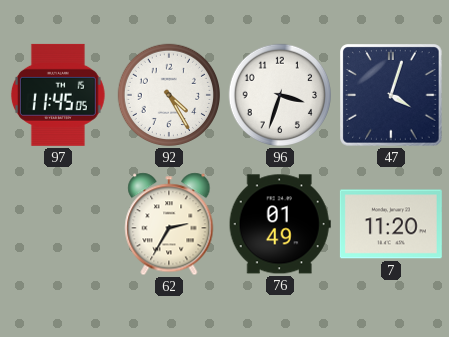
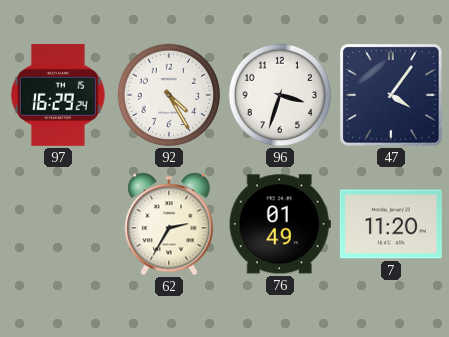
97: 11:45 -> 16:29
47: 4:03 -> 4:06
